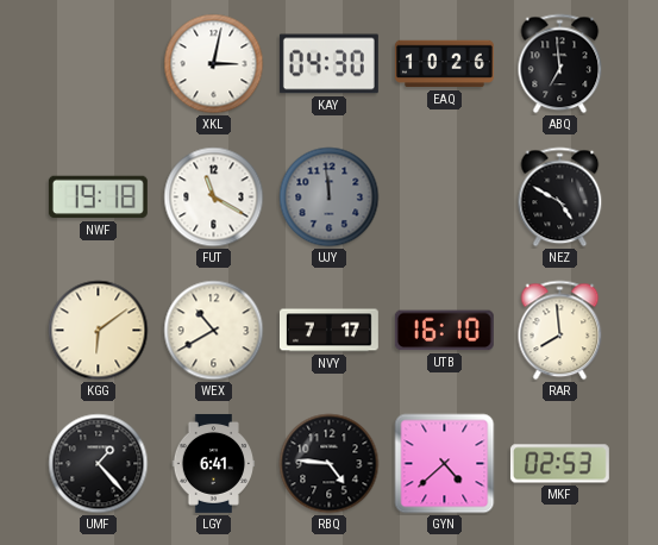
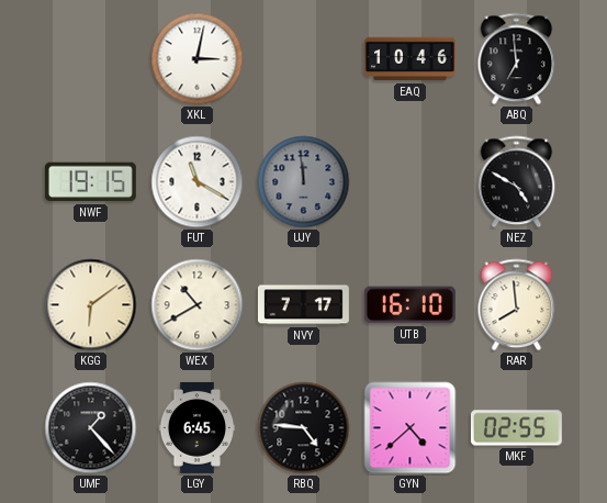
KAY: 04:30 -> none
EAQ: 10:26 -> 10:46
NWF: 19:18 -> 19:15
LGY: 6:41 -> 6:45
MKF: 02:53 -> 02:55
